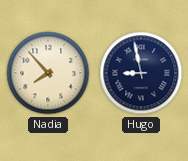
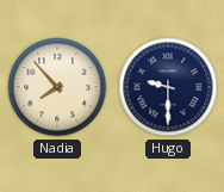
Hugo: 8:58 -> 9:30
